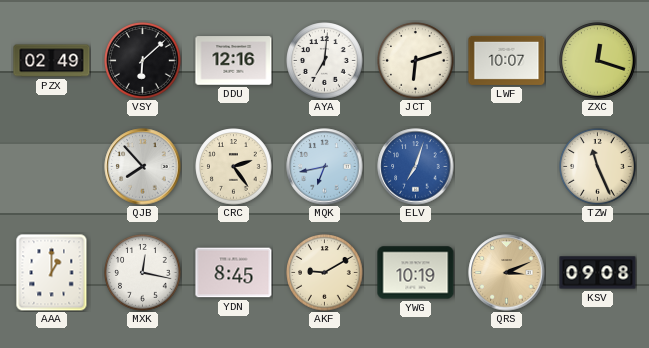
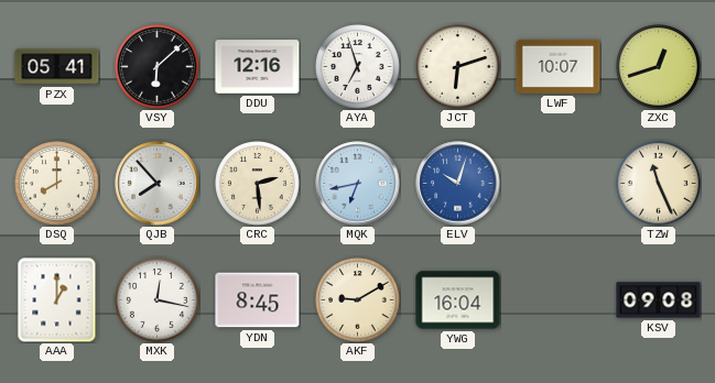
PZX: 02:49 -> 05:41
AYA: 7:01 -> 6:57
ZXC: 12:18 -> 12:42
DSQ: none -> 8:00
CRC: 2:24 -> 2:29
ELV: 7:03 -> 10:03
YWG: 10:19 -> 16:04
QRS: 3:11 -> none
